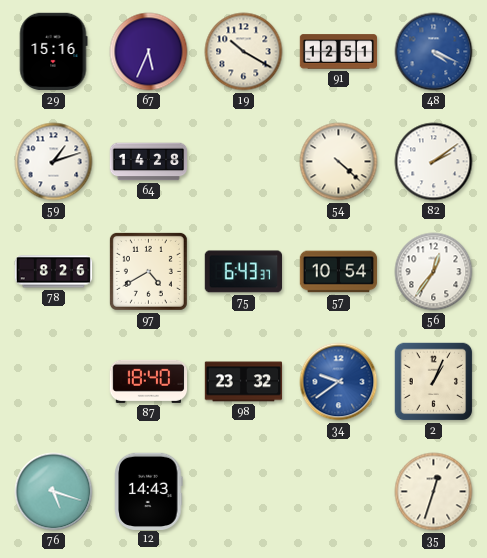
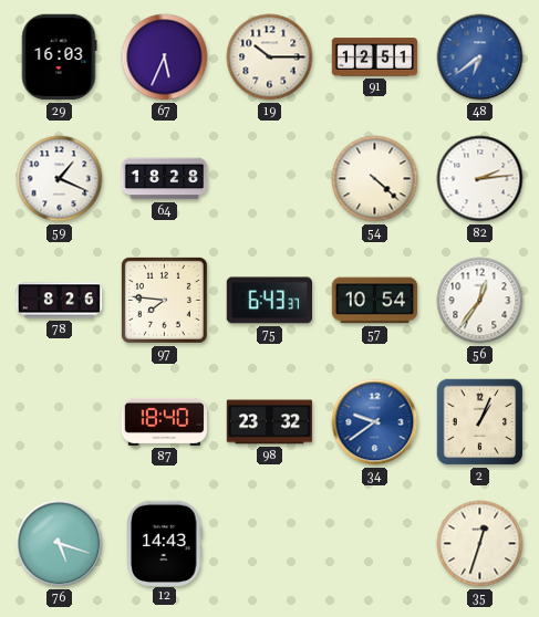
29: 15:16 -> 16:03
19: 10:20 -> 10:15
48: 4:19 -> 6:39
59: 1:12 -> 1:19
64: 14:28 -> 18:28
82: 2:09 -> 2:14
97: 4:40 -> 7:46
